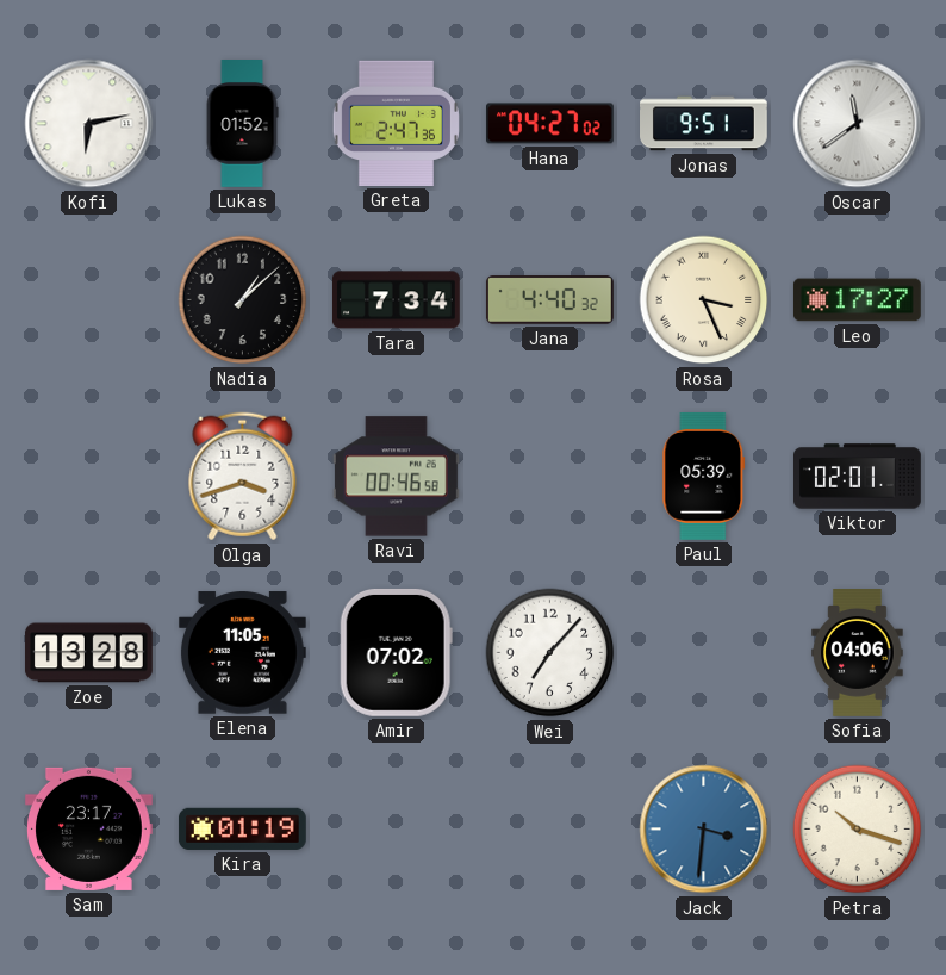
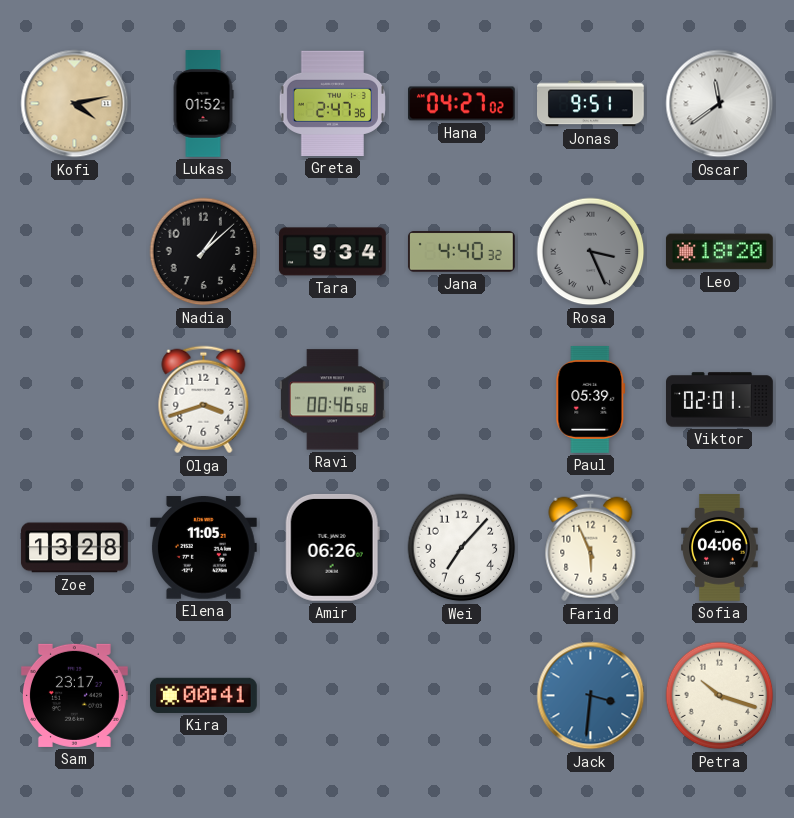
Kofi: 6:13 -> 4:13
Kofi dial: white -> champagne
Tara: 7:34 -> 9:34
Rosa dial: cream -> grey
Leo: 17:27 -> 18:20
Amir: 07:02 -> 06:26
Farid: none -> 5:56
Kira: 01:19 -> 00:41
